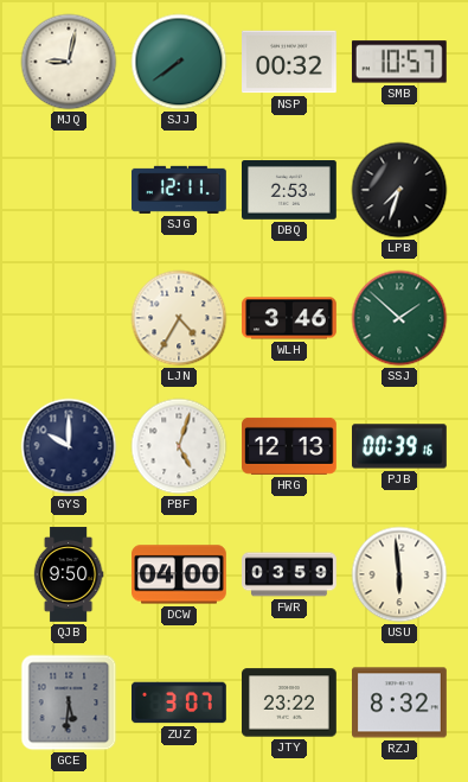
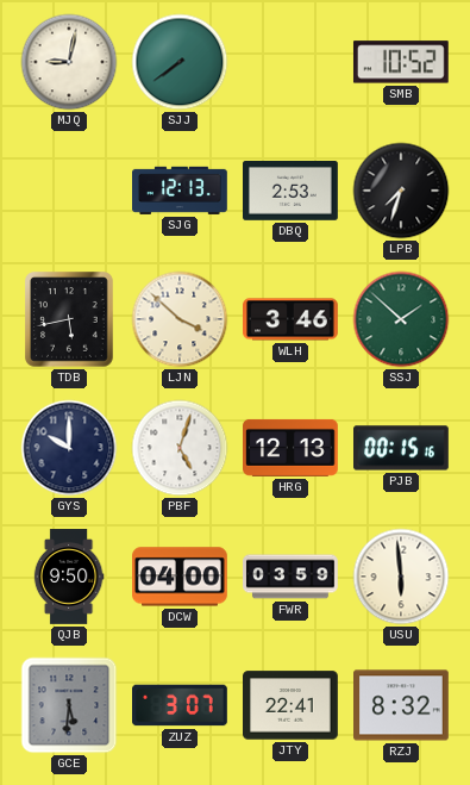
NSP: 00:32 -> none
SMB: 10:57 -> 10:52
SJG: 12:11 -> 12:13
TDB: none -> 5:43
LJN: 4:35 -> 3:52
PJB: 00:39 -> 00:15
JTY: 23:22 -> 22:41
